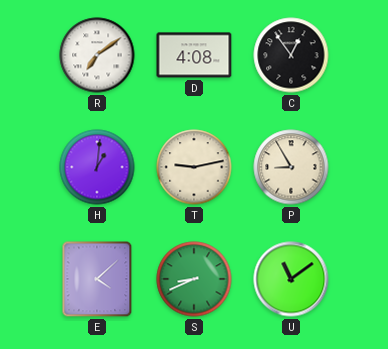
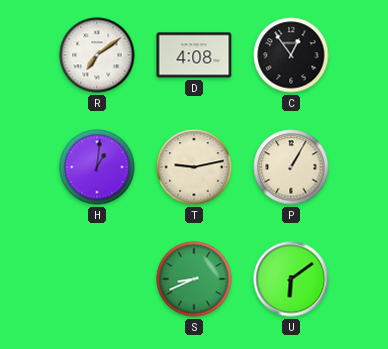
P: 8:55 -> 1:05
E: 4:08 -> none
U: 11:09 -> 6:09
